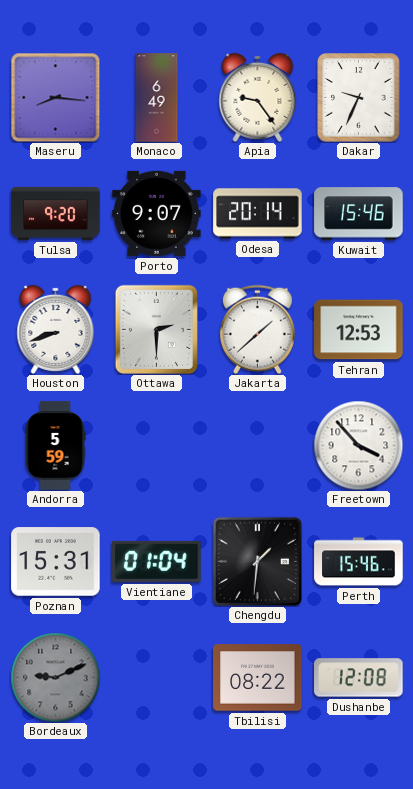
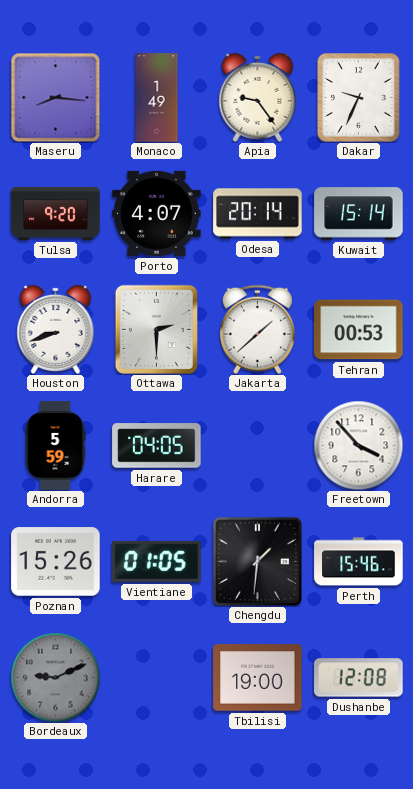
Monaco: 6:49 -> 1:49
Porto: 9:07 -> 4:07
Kuwait: 15:46 -> 15:14
Tehran: 12:53 -> 00:53
Harare: none -> 04:05
Poznan: 15:31 -> 15:26
Vientiane: 01:04 -> 01:05
Tbilisi: 08:22 -> 19:00
